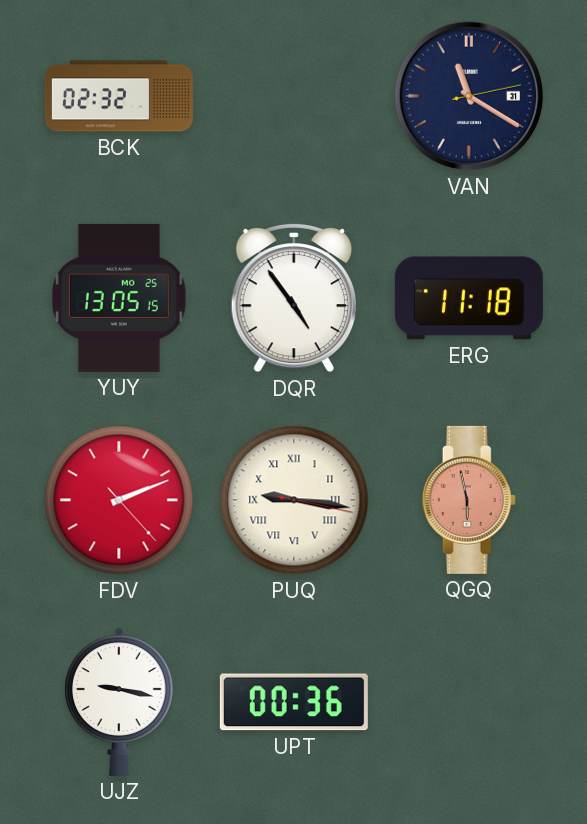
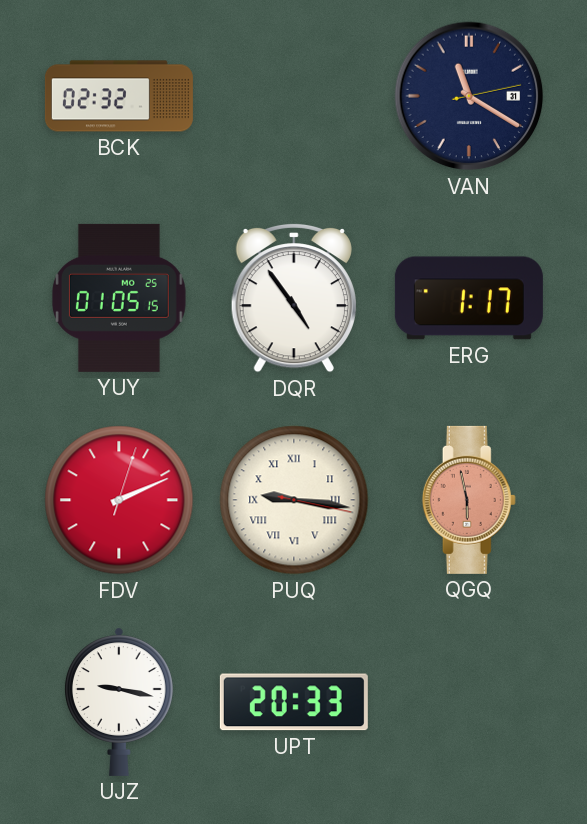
YUY: 13:05 -> 01:05
ERG: 11:18 -> 1:17
FDV: 2:11:23 -> 2:11:03
UPT: 00:36 -> 20:33
